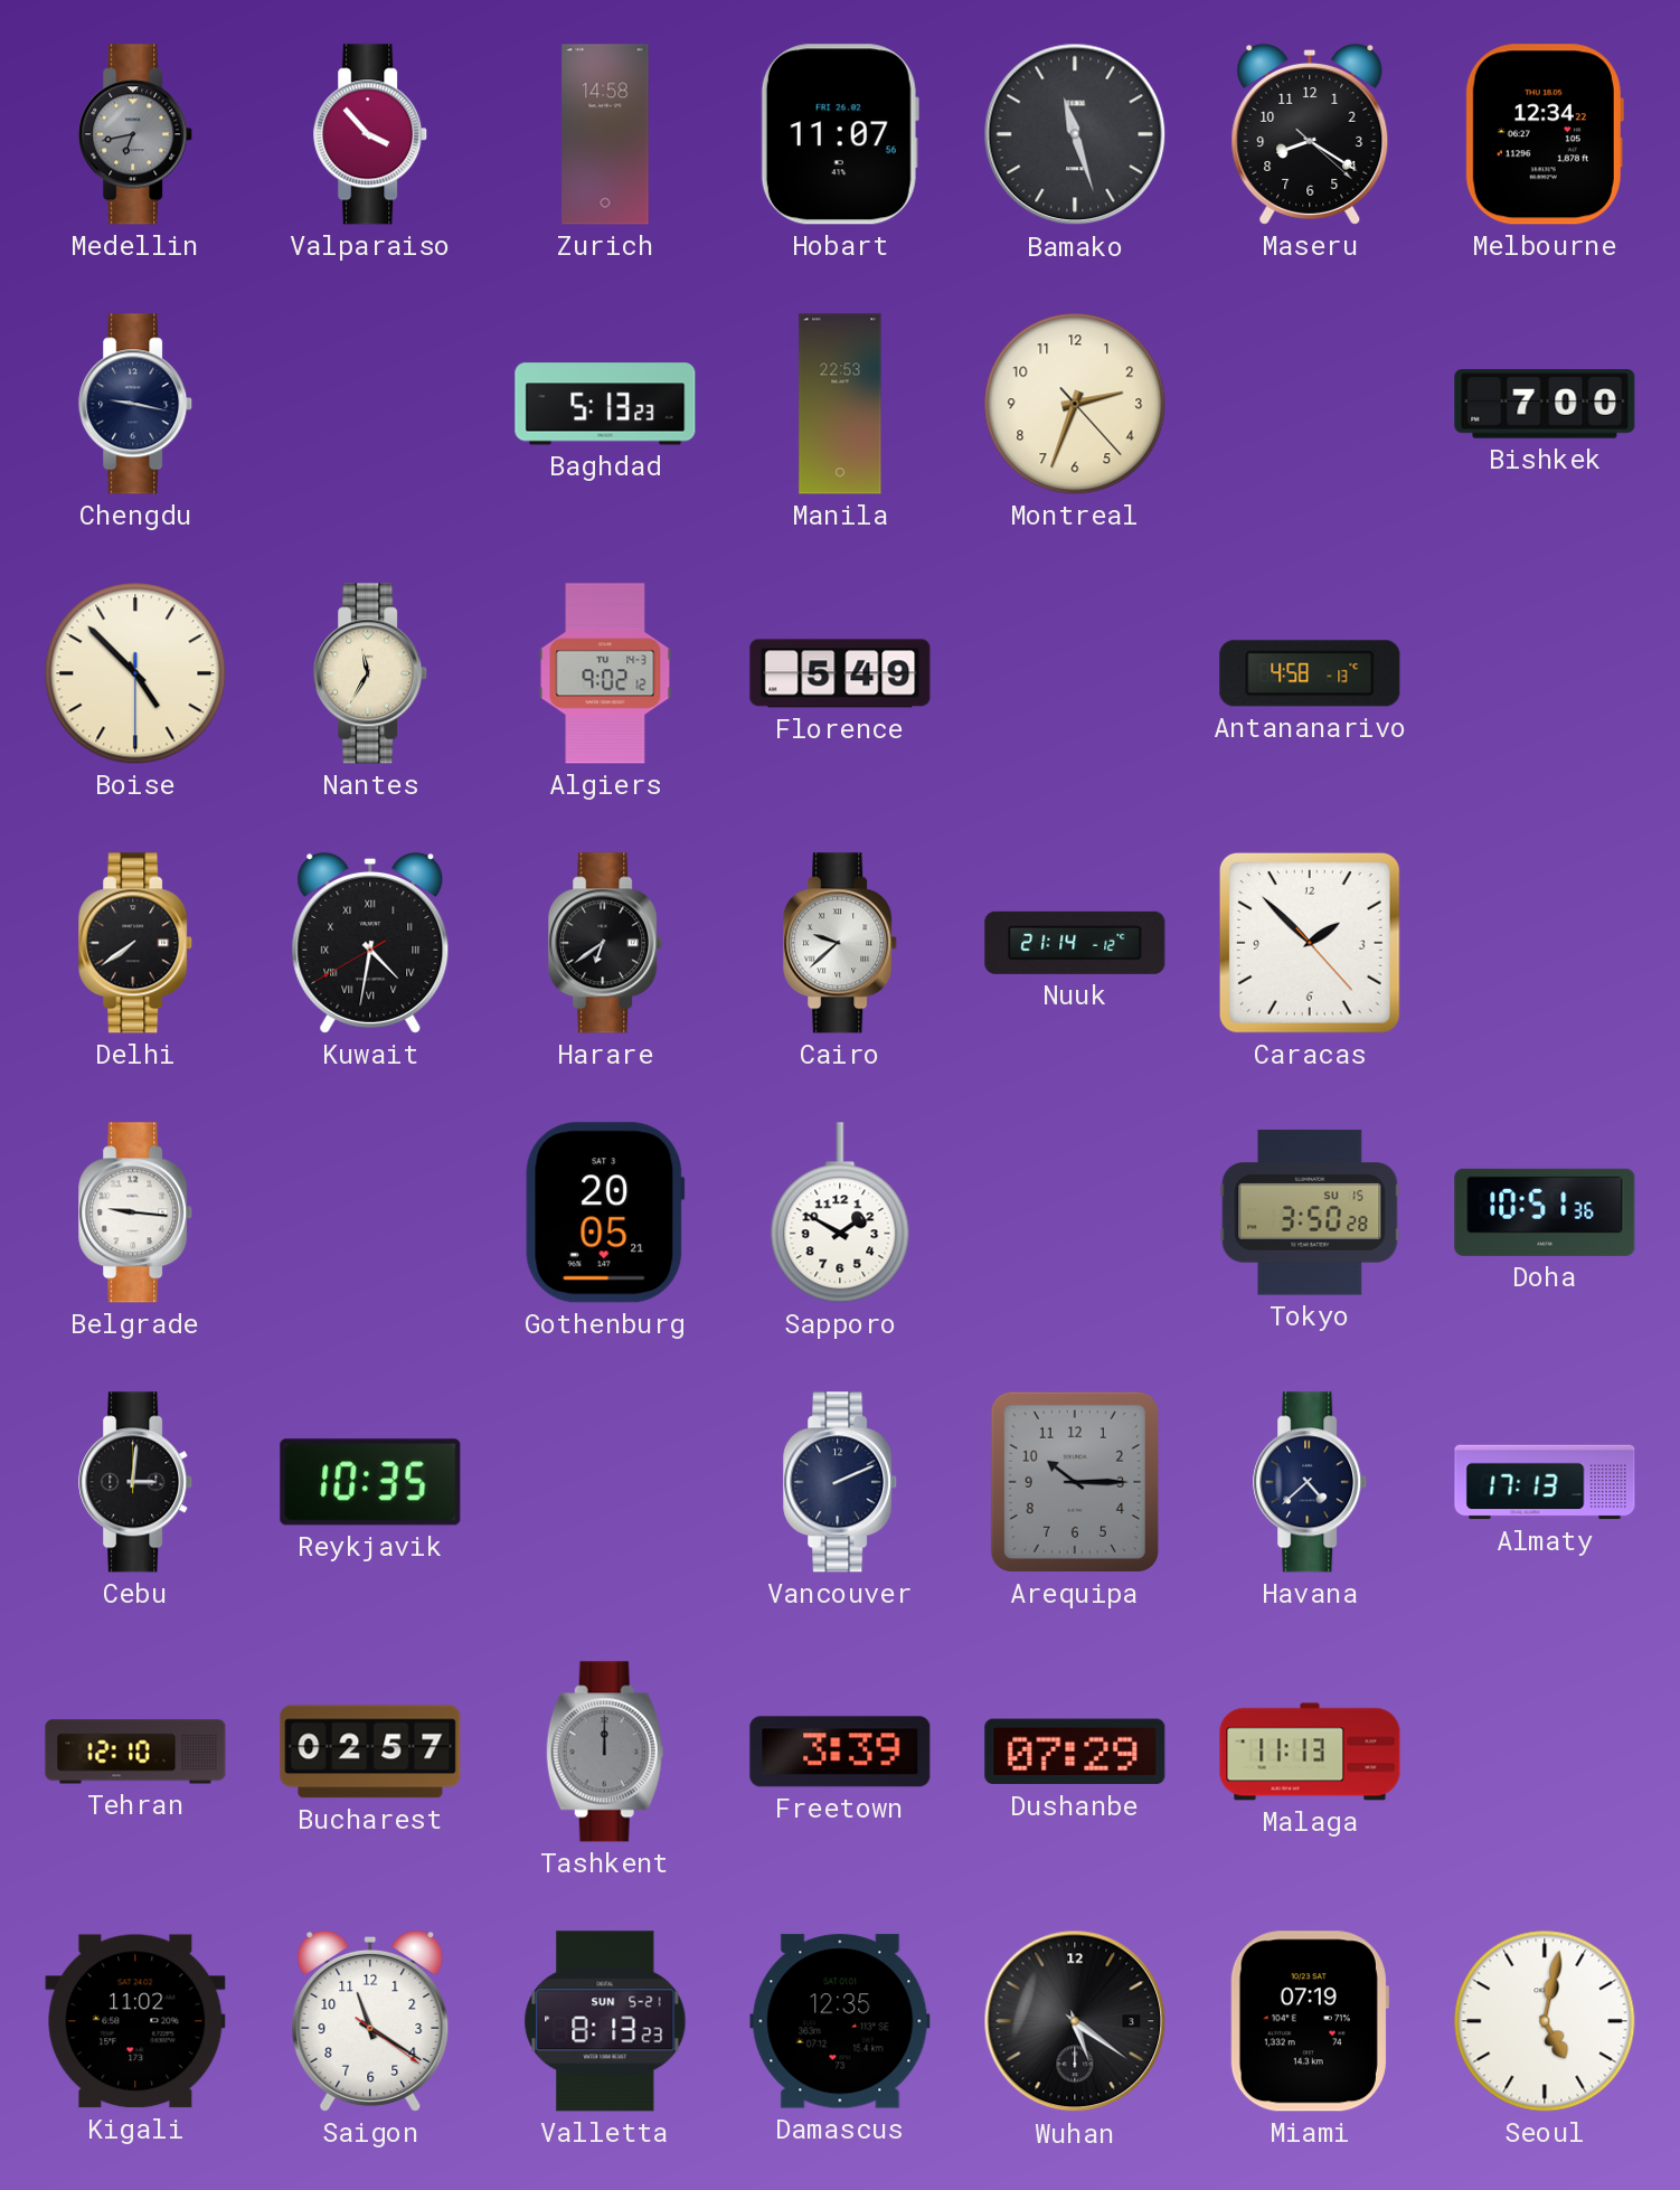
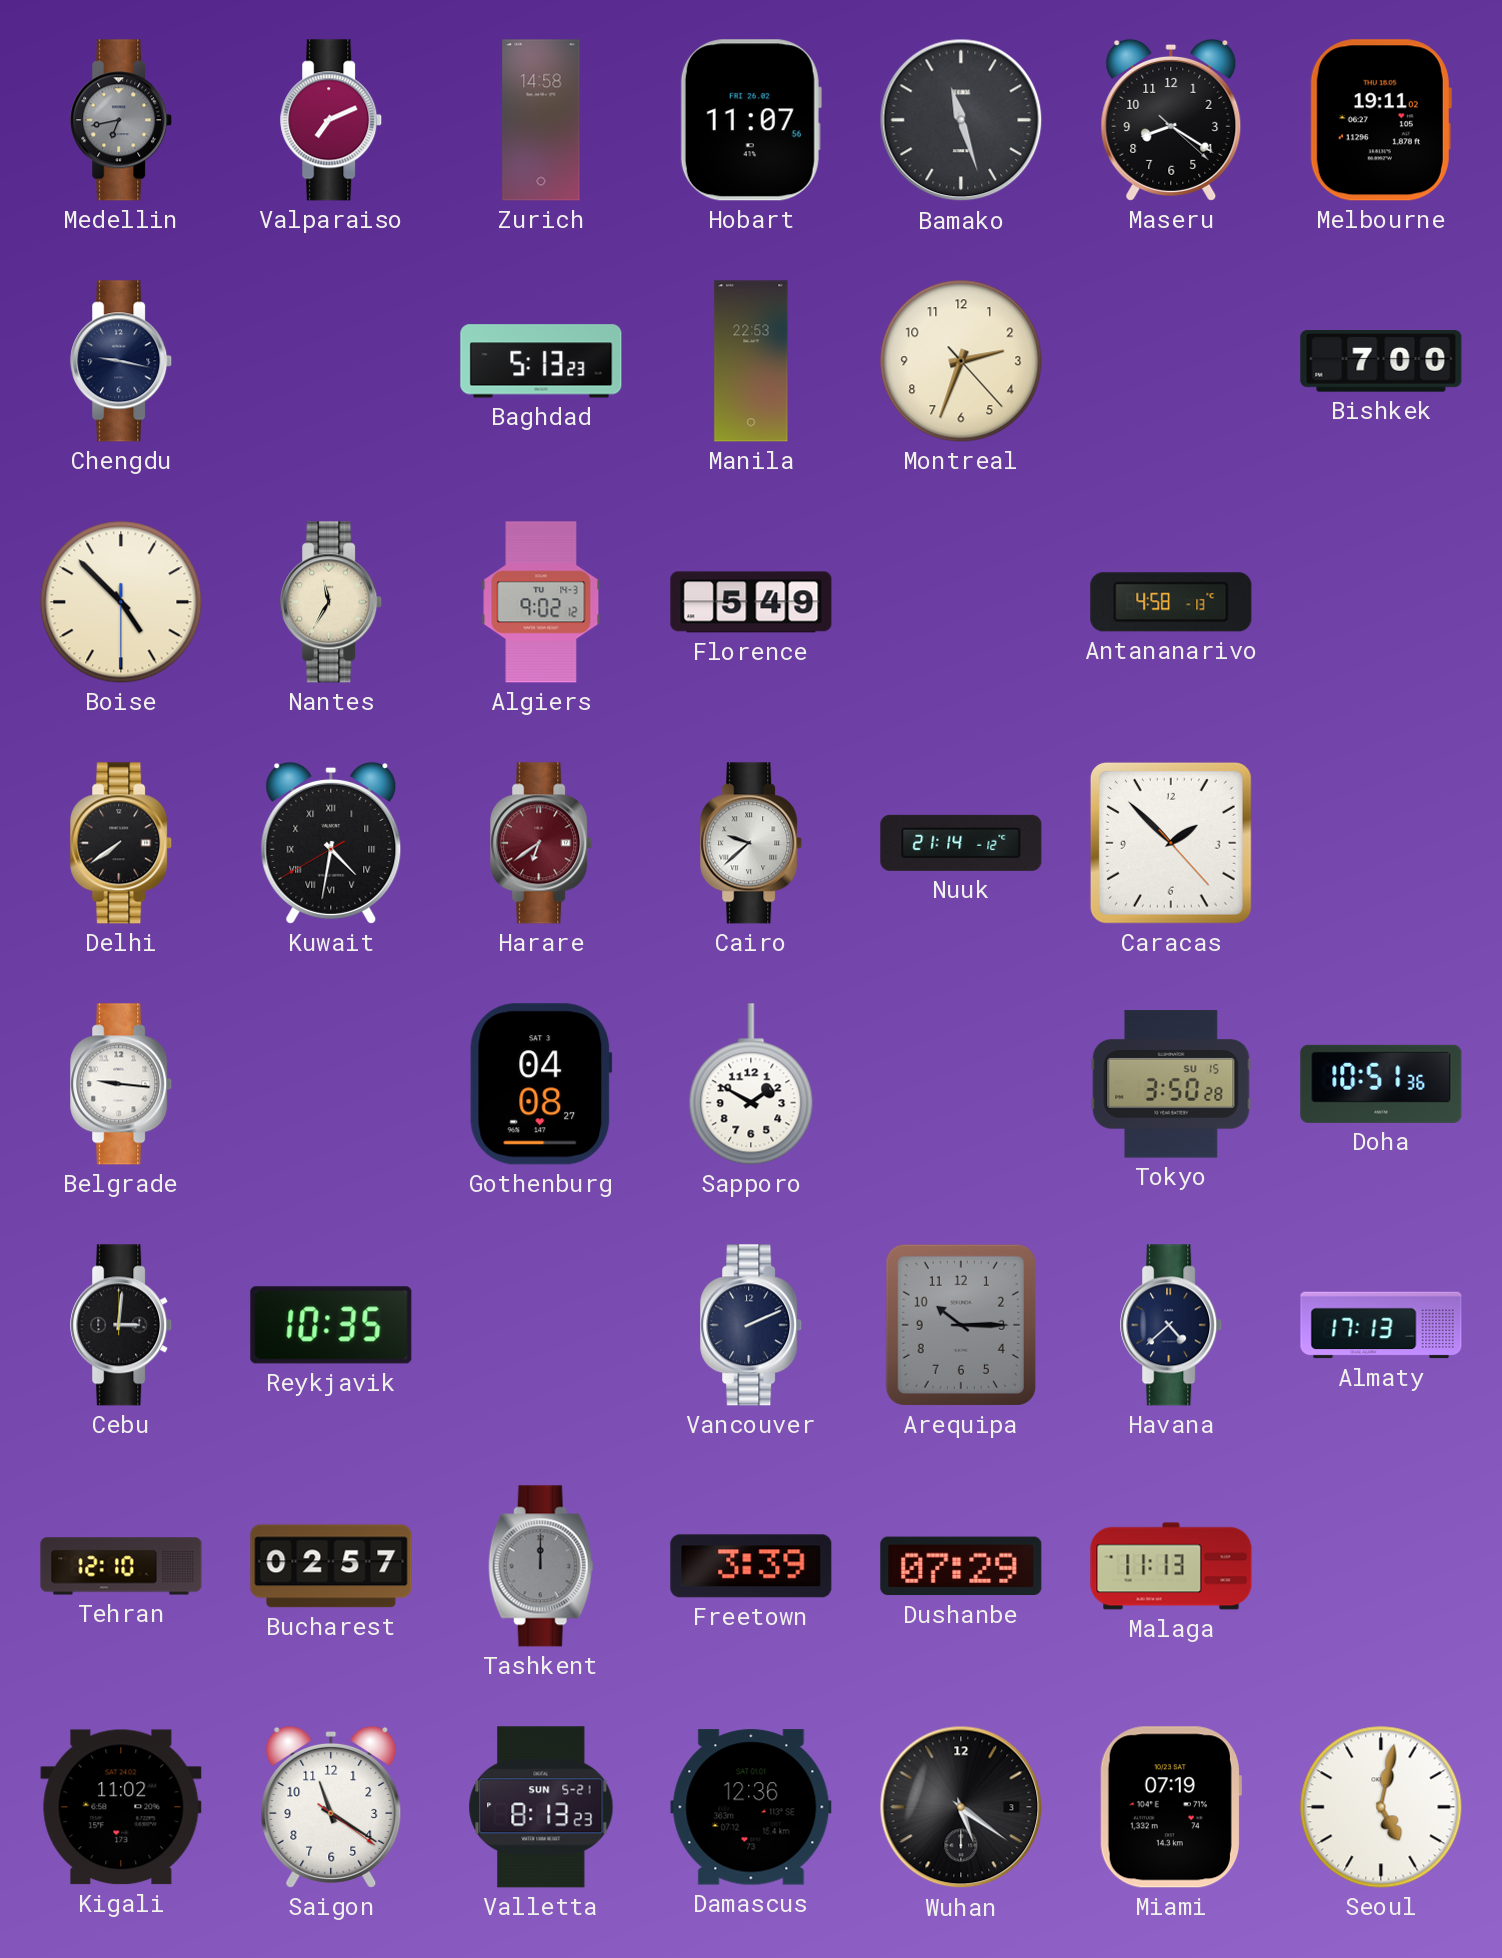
Valparaiso: 3:53 -> 7:11
Melbourne: 12:34 -> 19:11
Harare dial: black -> burgundy
Gothenburg: 20:05 -> 04:08
Damascus: 12:35 -> 12:36
